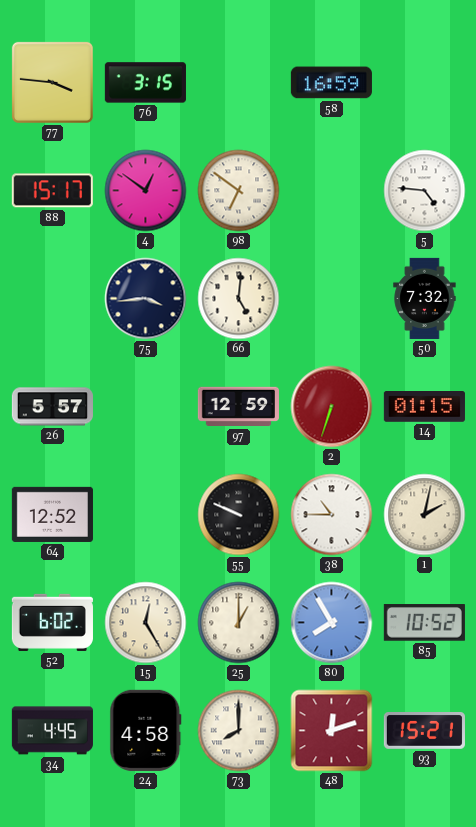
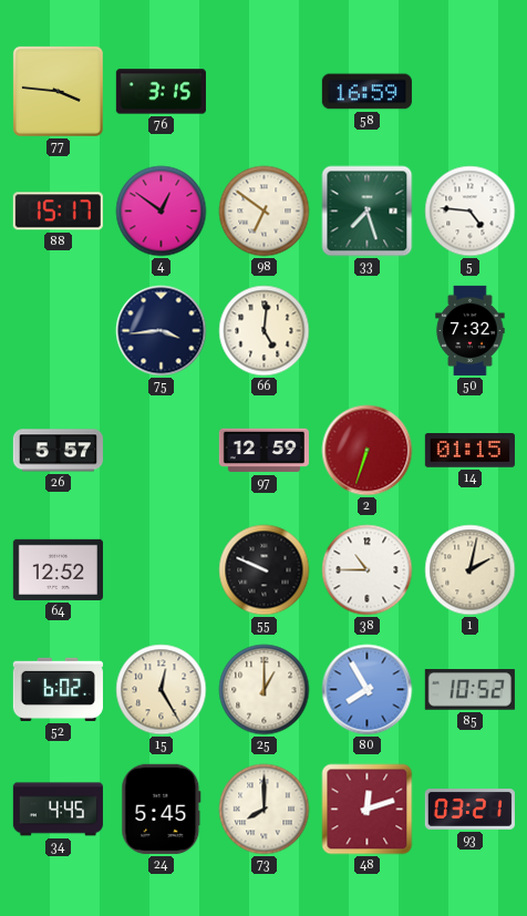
33: none -> 7:27
24: 4:58 -> 5:45
93: 15:21 -> 03:21
